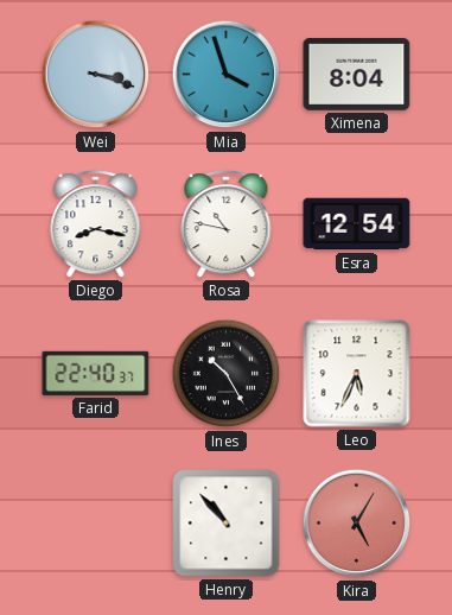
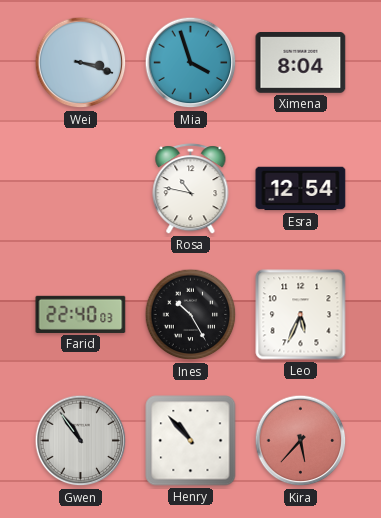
Diego: 8:17 -> none
Farid: 22:40:37 -> 22:40:03
Gwen: none -> 10:54
Kira: 5:05 -> 5:37
